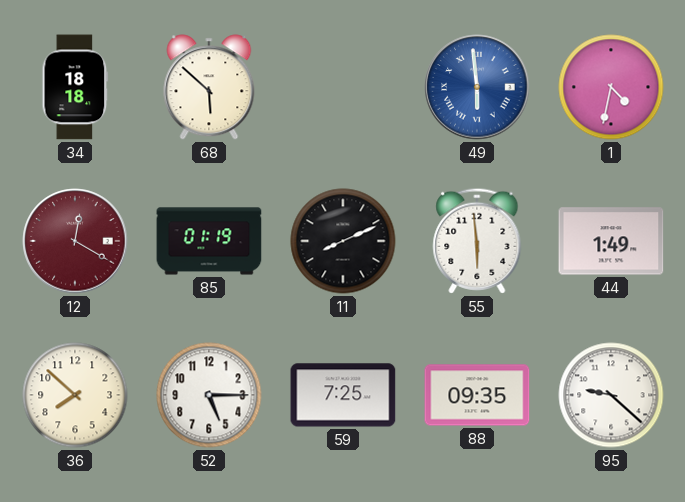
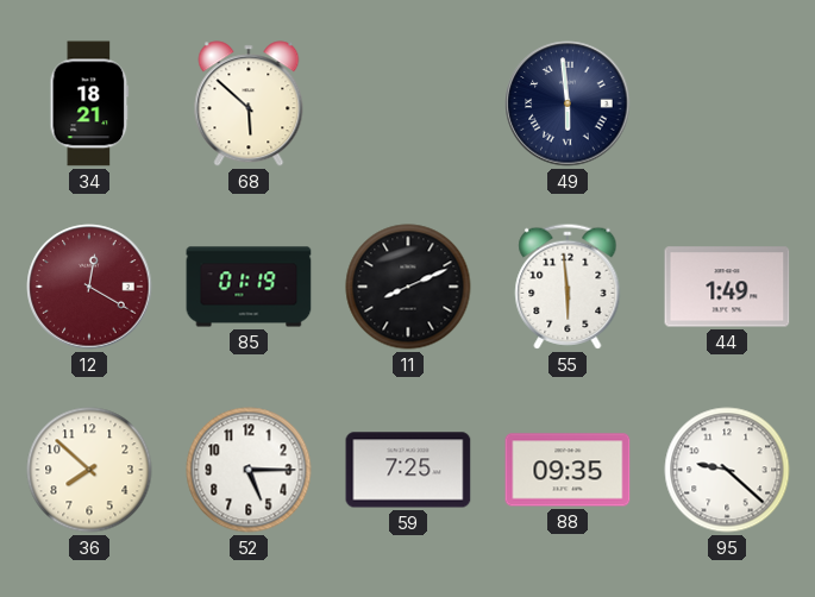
34: 18:18 -> 18:21
49 dial: blue -> navy
1: 4:32 -> none
